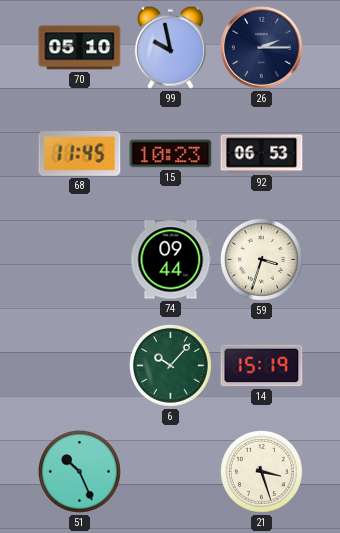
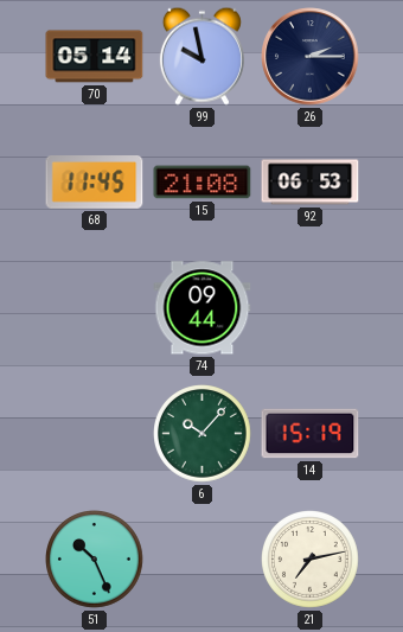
70: 05:10 -> 05:14
15: 10:23 -> 21:08
59: 3:33 -> none
21: 3:27 -> 7:13
